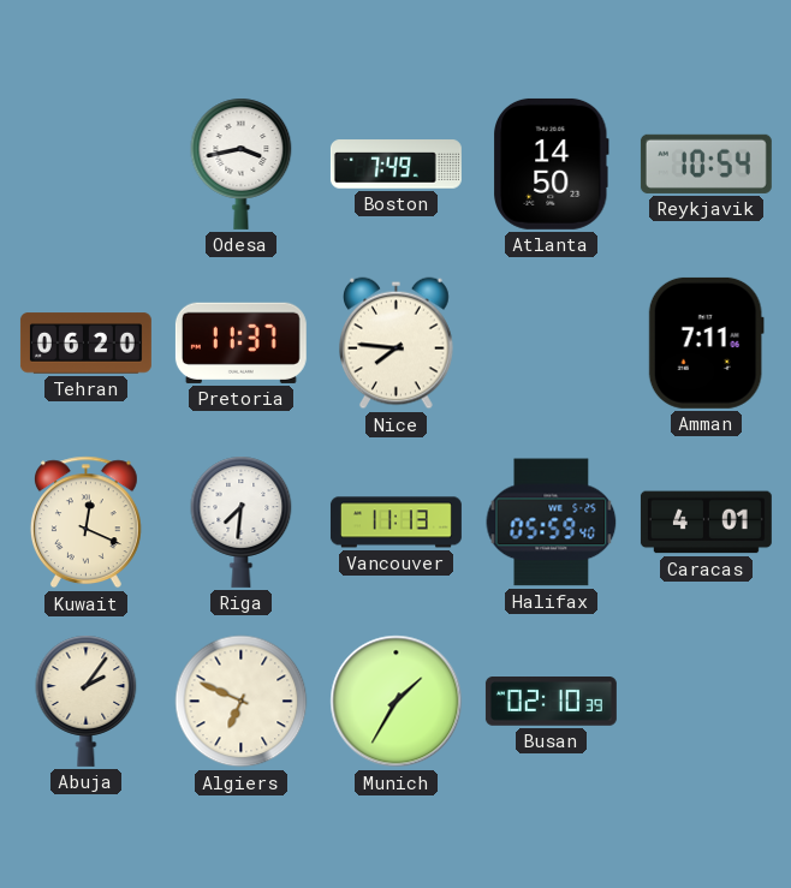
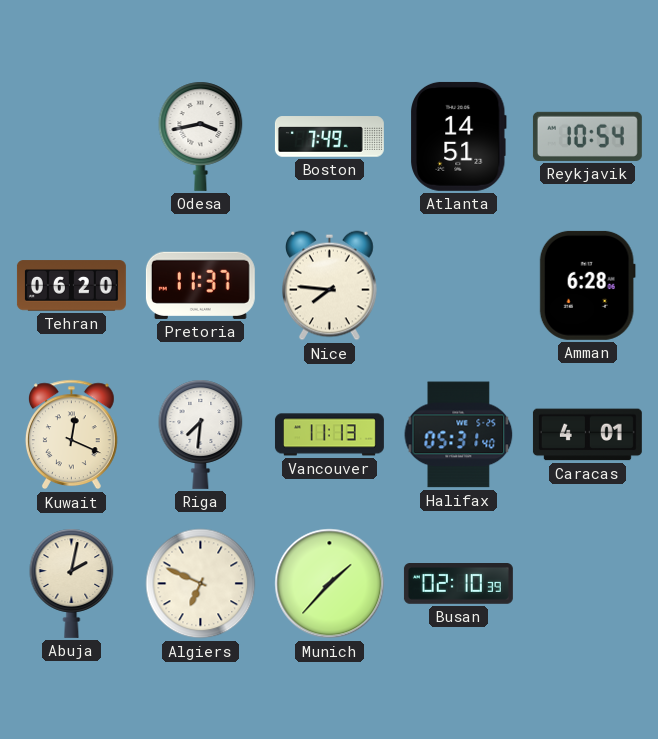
Atlanta: 14:50 -> 14:51
Amman: 7:11 -> 6:28
Halifax: 05:59 -> 05:31
Abuja: 2:06 -> 2:02
Munich: 1:35 -> 1:37
